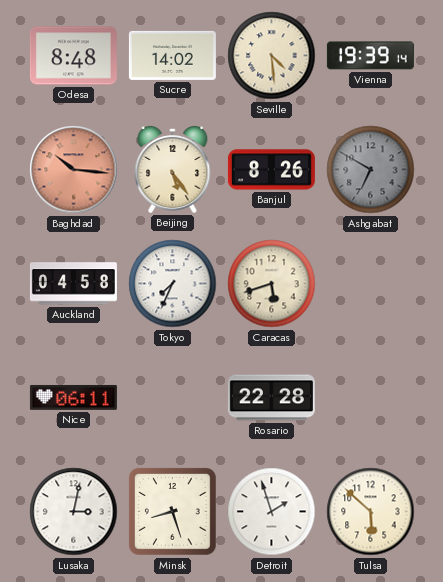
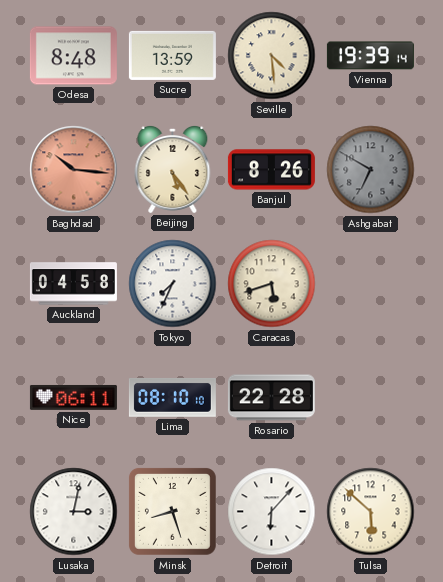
Sucre: 14:02 -> 13:59
Lima: none -> 08:10
Detroit: 1:57 -> 6:07
